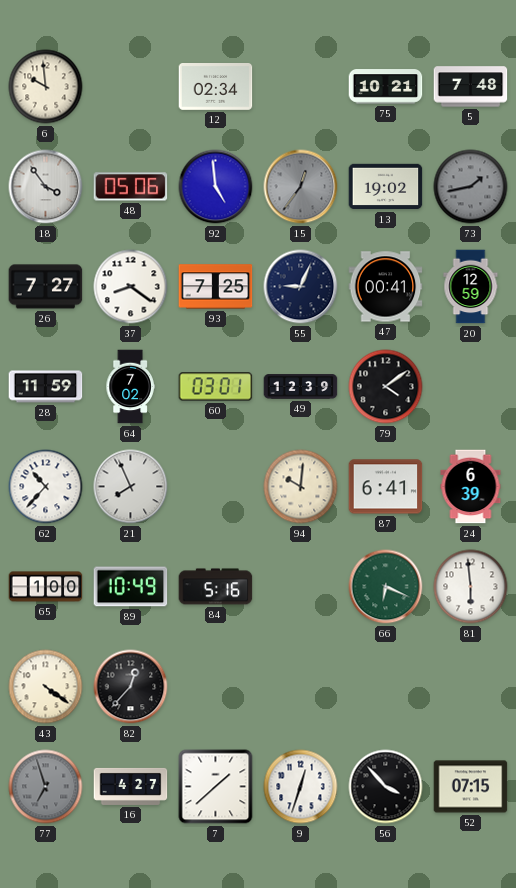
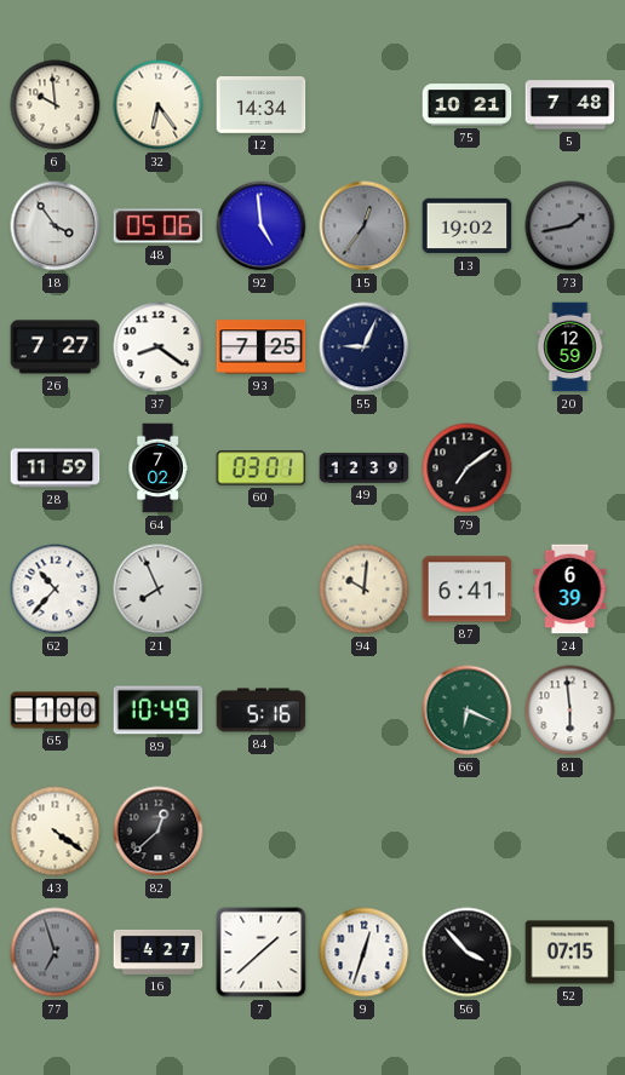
32: none -> 6:24
12: 02:34 -> 14:34
47: 00:41 -> none
79: 4:09 -> 7:09
82: 12:37 -> 12:38
